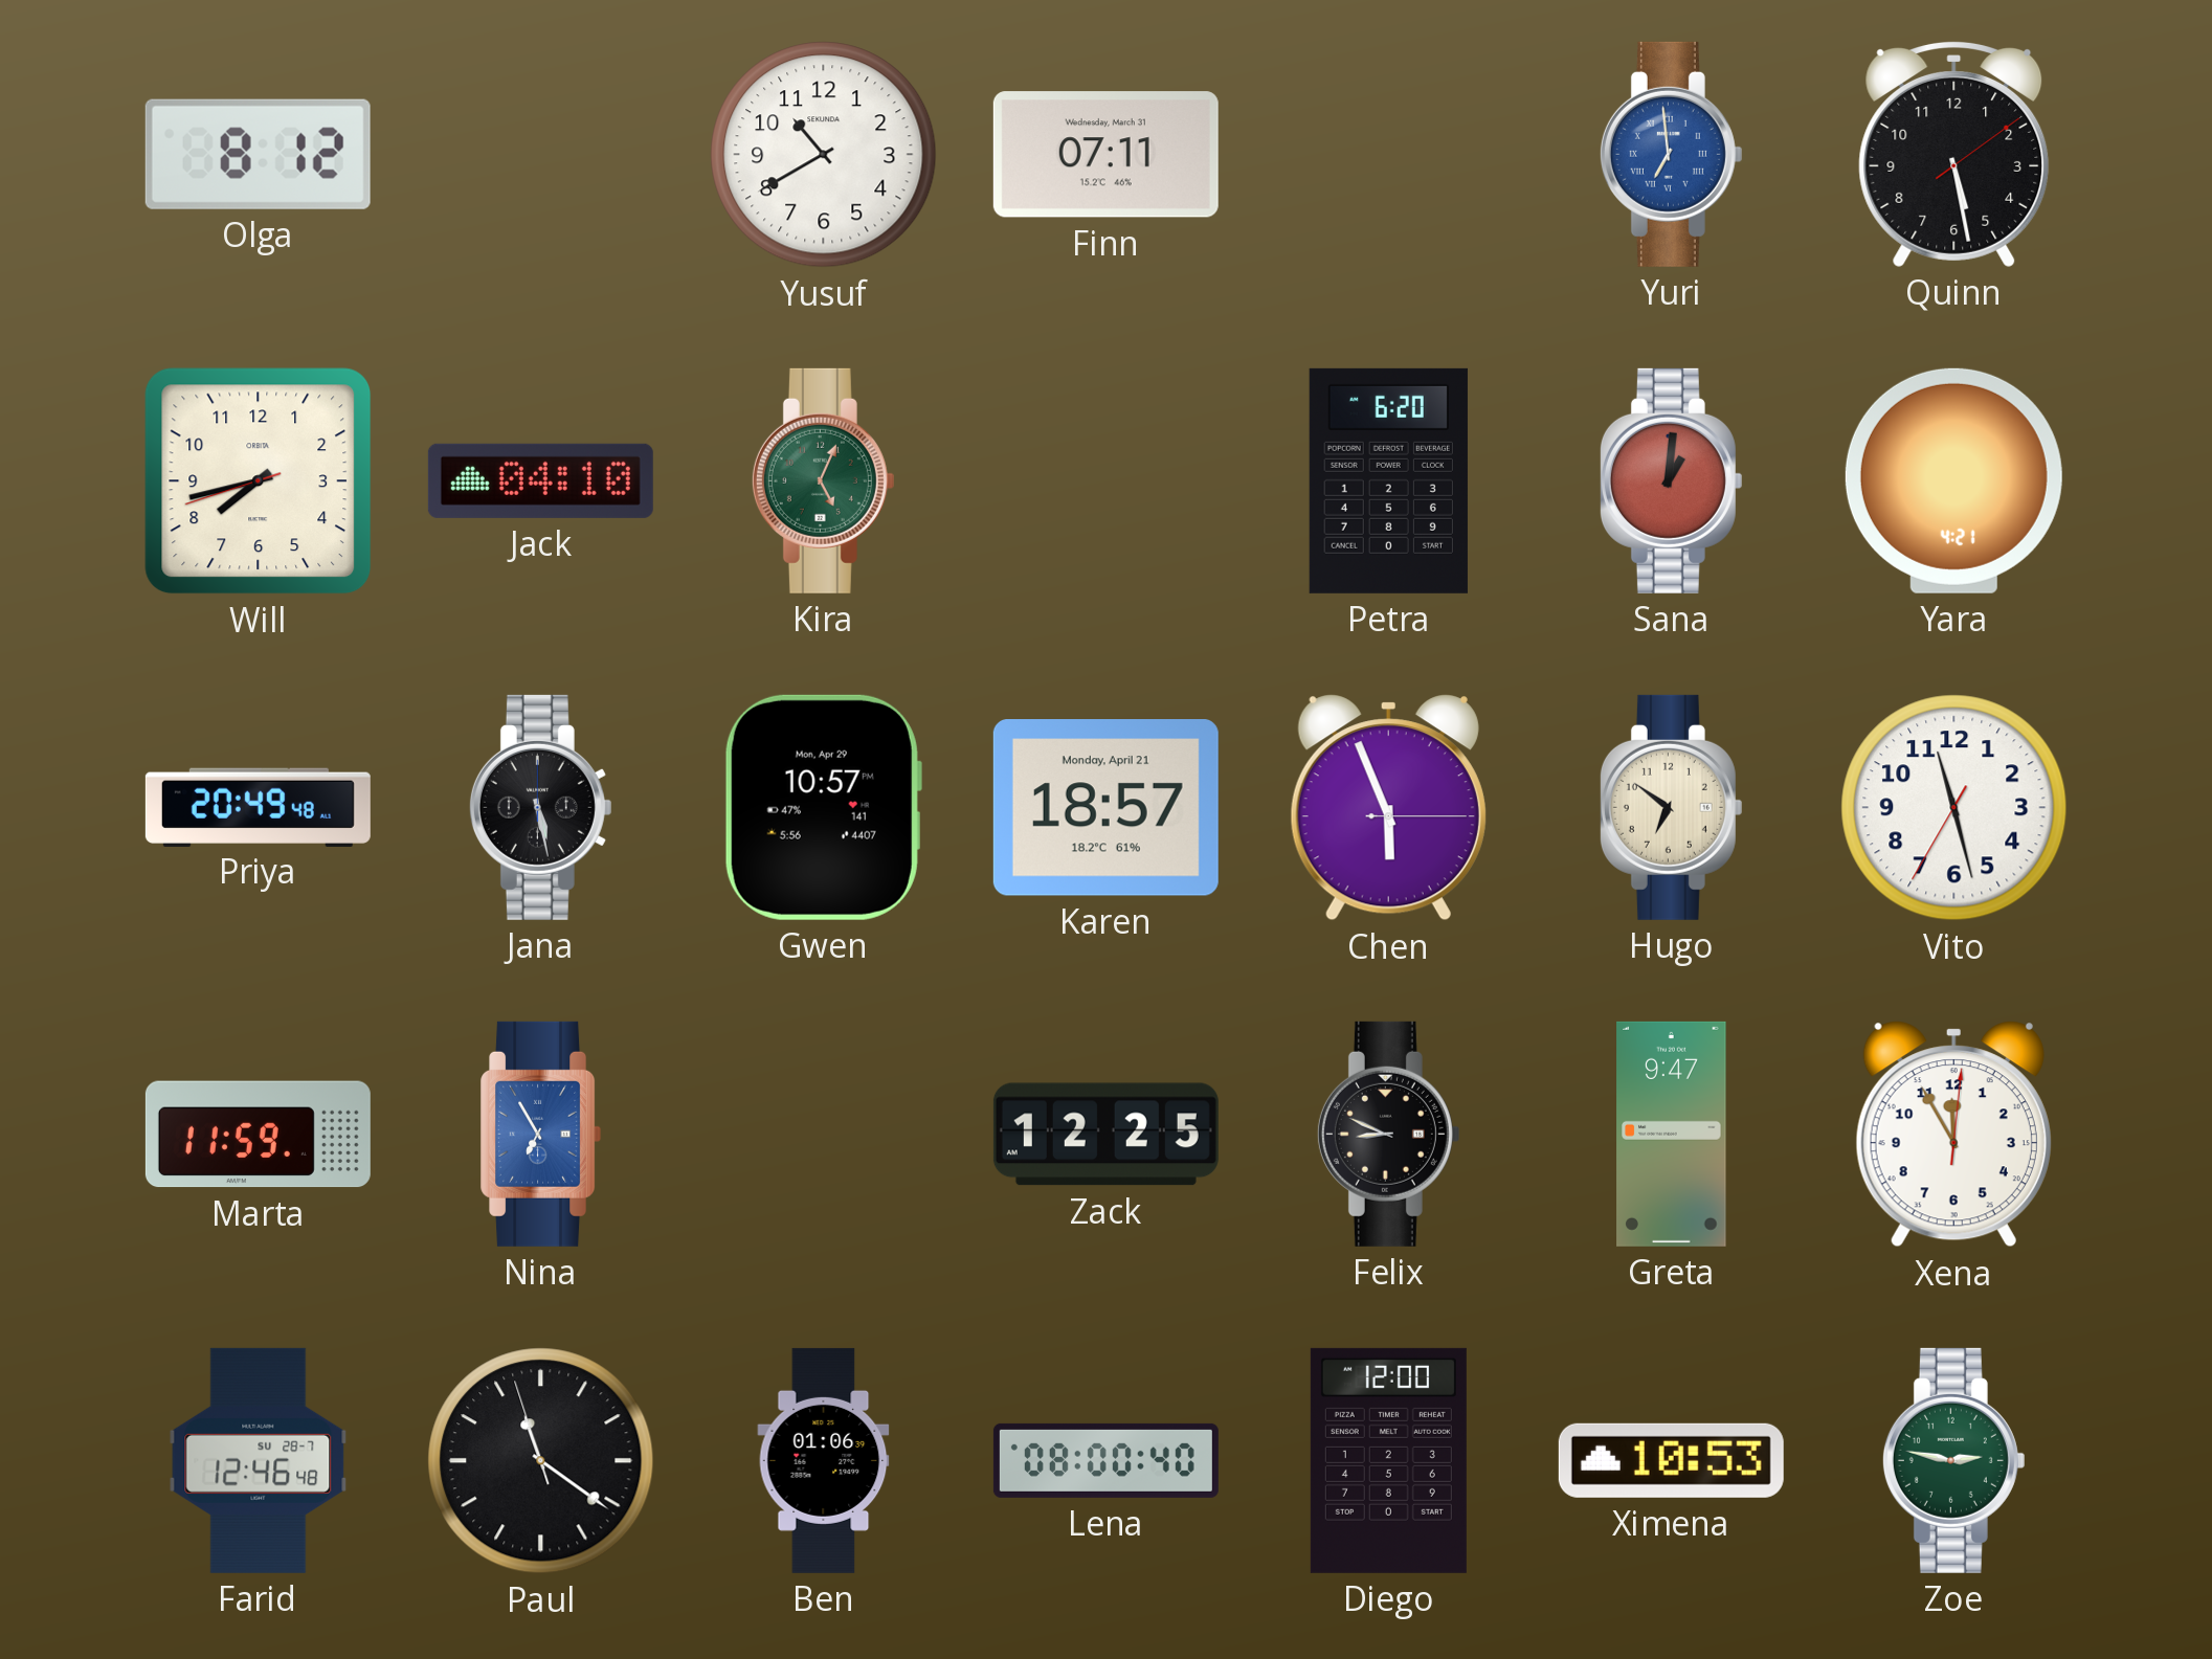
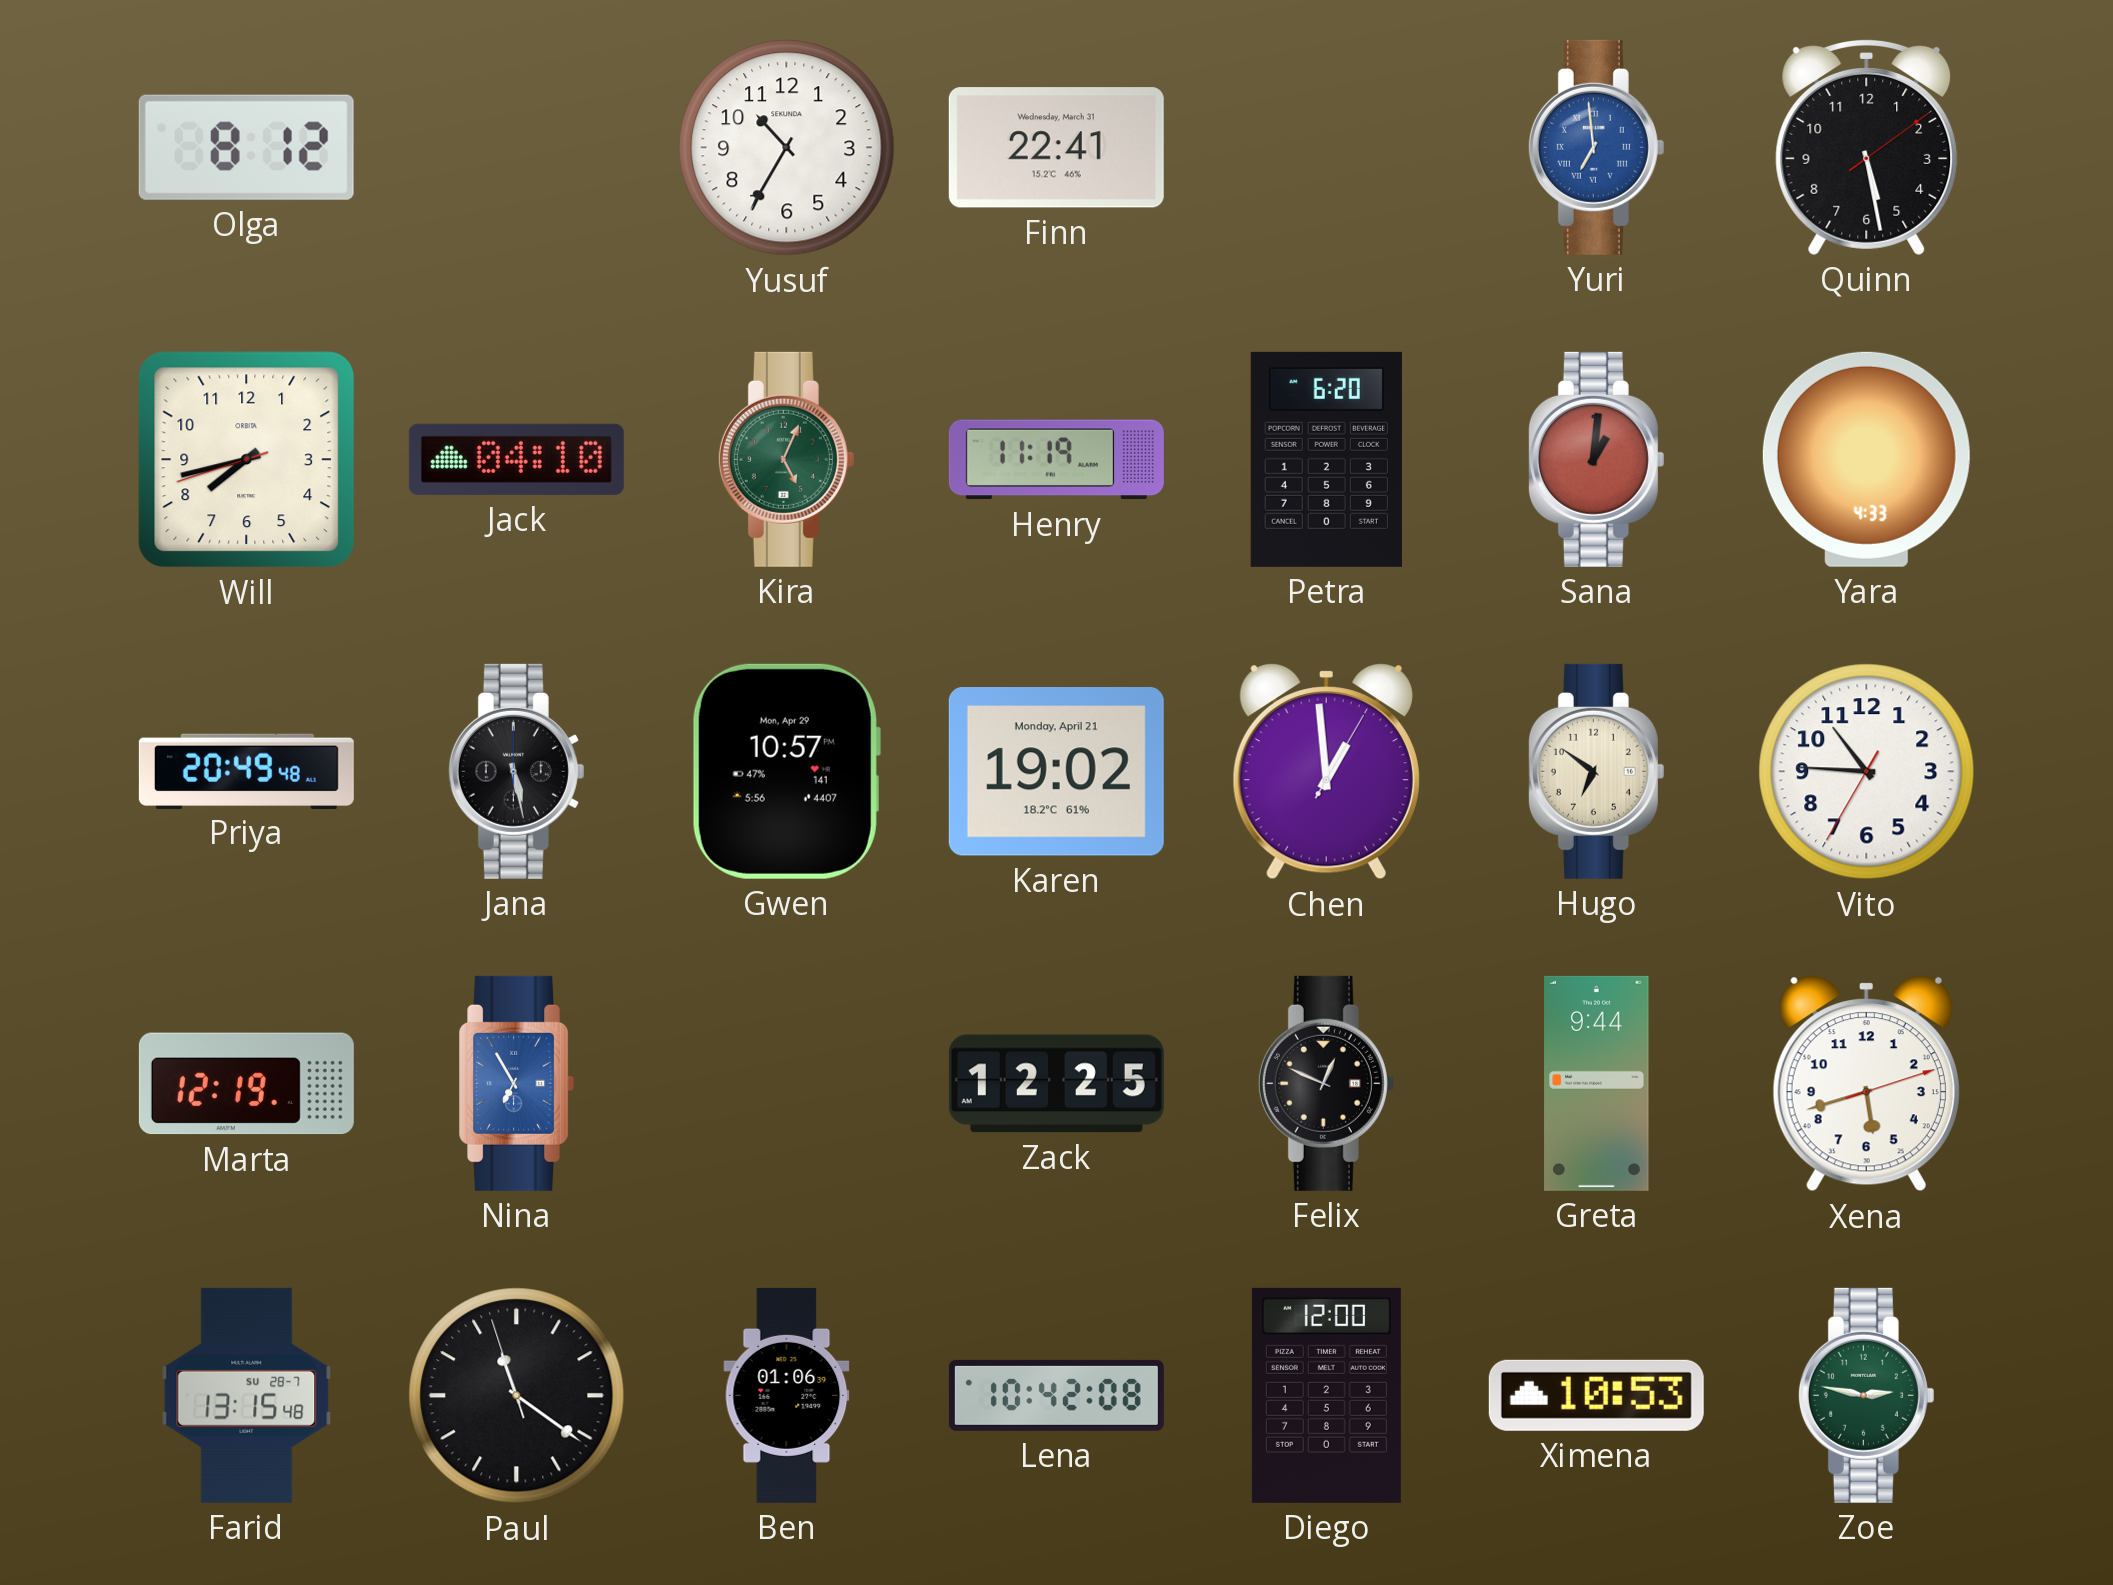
Yusuf: 10:40 -> 10:35
Finn: 07:11 -> 22:41
Henry: none -> 11:19
Yara: 4:21 -> 4:33
Karen: 18:57 -> 19:02
Chen: 5:56 -> 12:59
Vito: 11:27 -> 10:45
Marta: 11:59 -> 12:19
Felix: 8:49 -> 12:49
Greta: 9:47 -> 9:44
Xena: 11:55 -> 5:42
Farid: 12:46 -> 13:15
Lena: 08:00 -> 10:42
